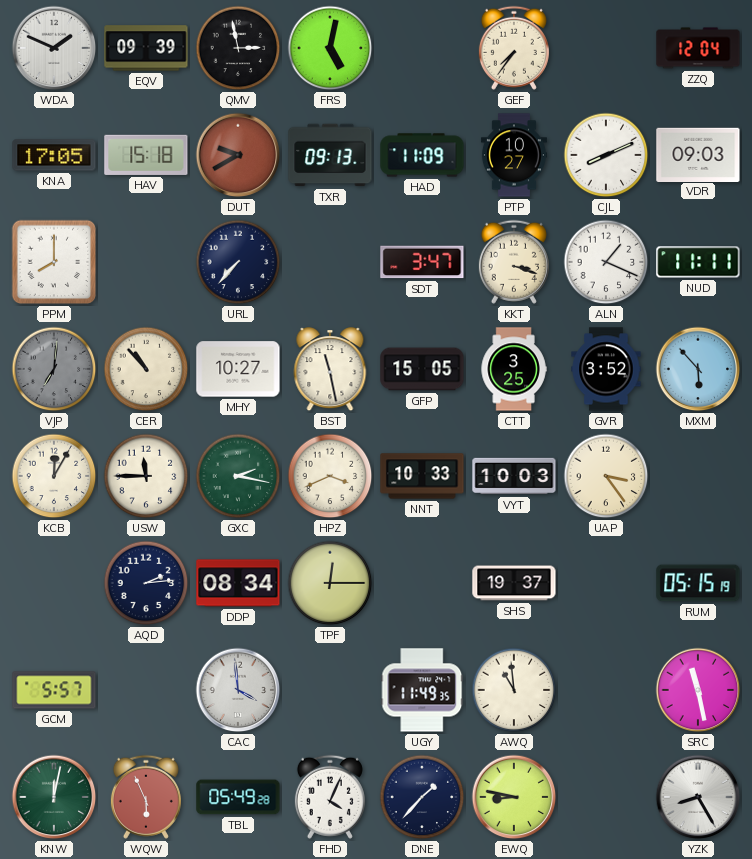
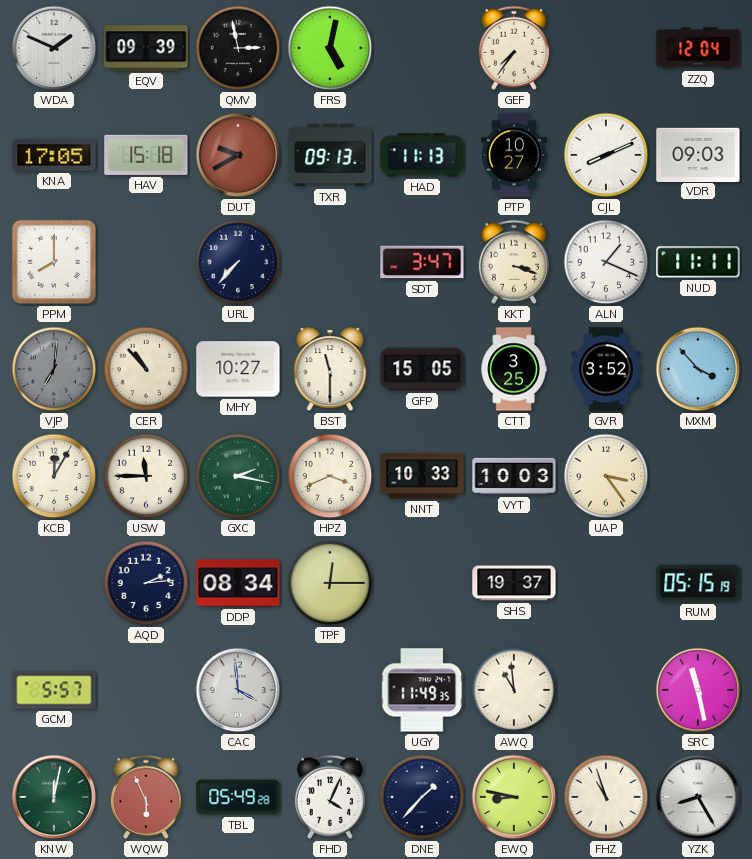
HAD: 11:09 -> 11:13
BST: 11:28 -> 11:30
MXM: 5:53 -> 3:53
FHZ: none -> 10:57
